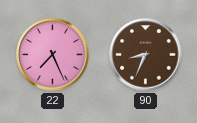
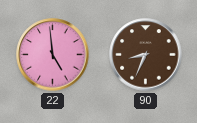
22: 7:26 -> 4:59
